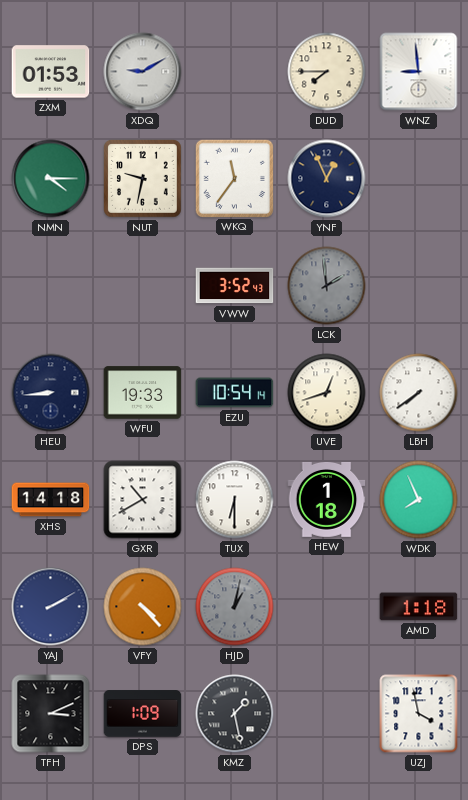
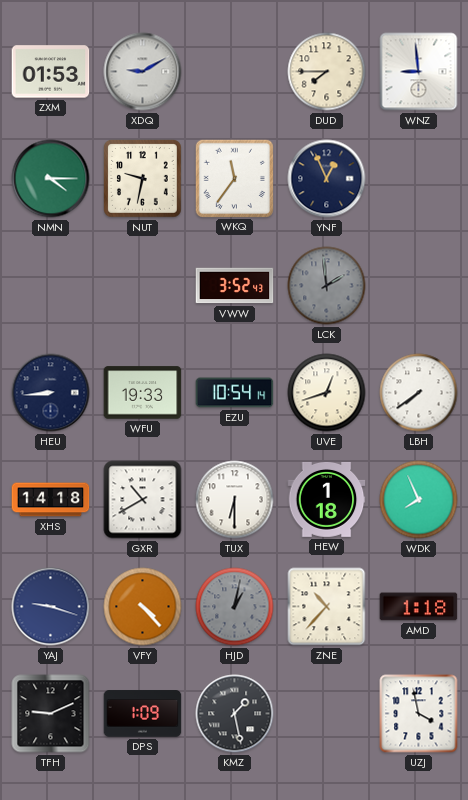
YAJ: 2:10 -> 9:18
ZNE: none -> 10:37
TFH: 3:11 -> 9:11
